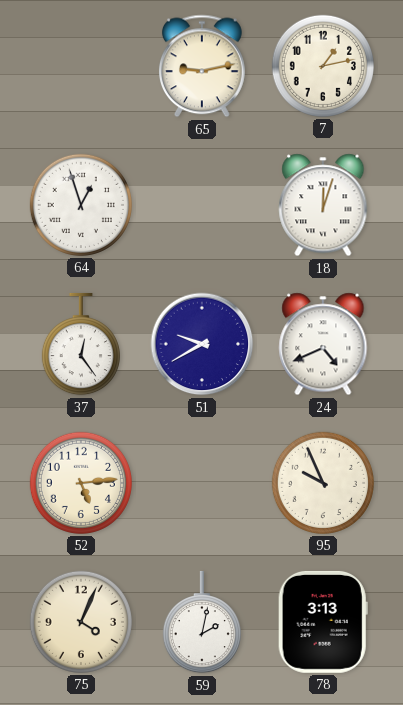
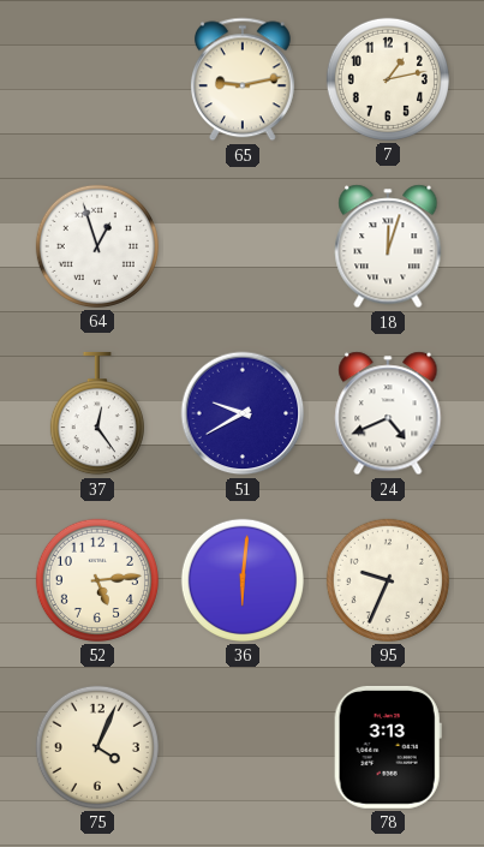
36: none -> 6:01
95: 9:56 -> 9:34
59: 2:02 -> none
